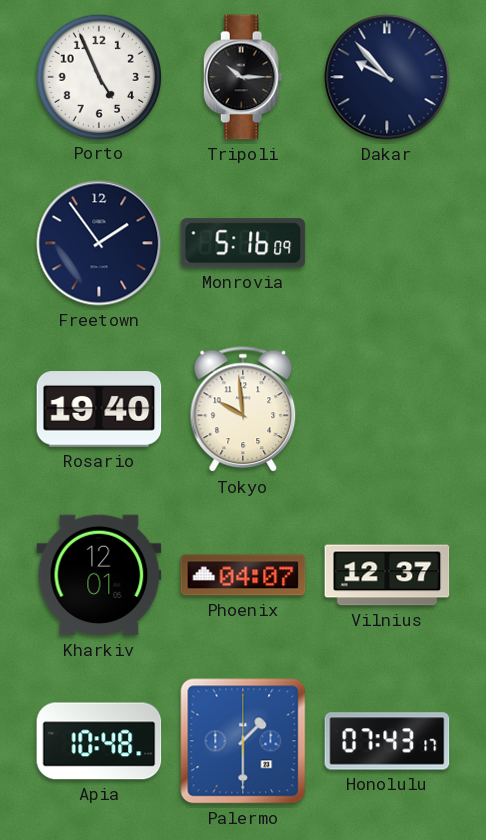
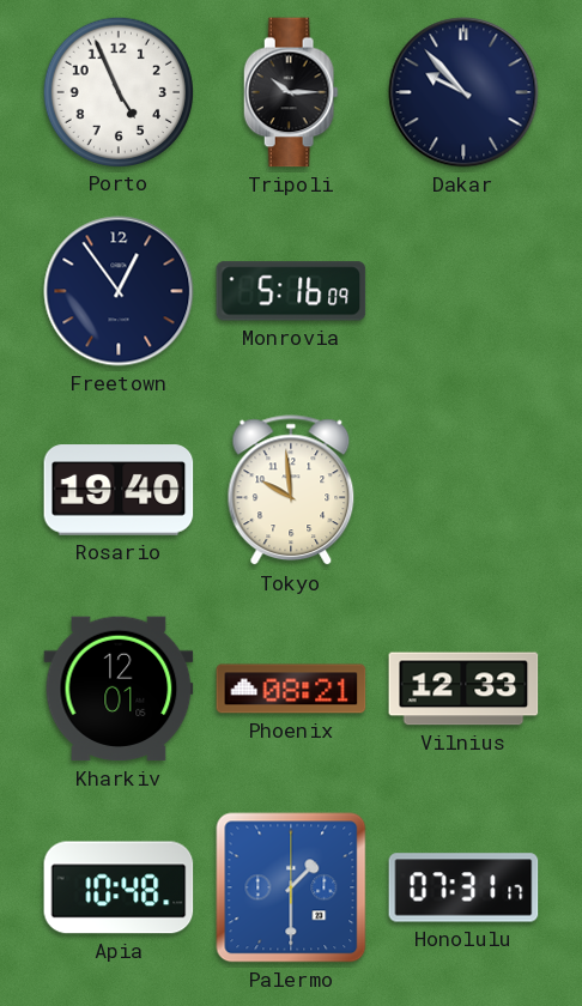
Freetown: 1:54 -> 12:54
Phoenix: 04:07 -> 08:21
Vilnius: 12:37 -> 12:33
Honolulu: 07:43 -> 07:31
